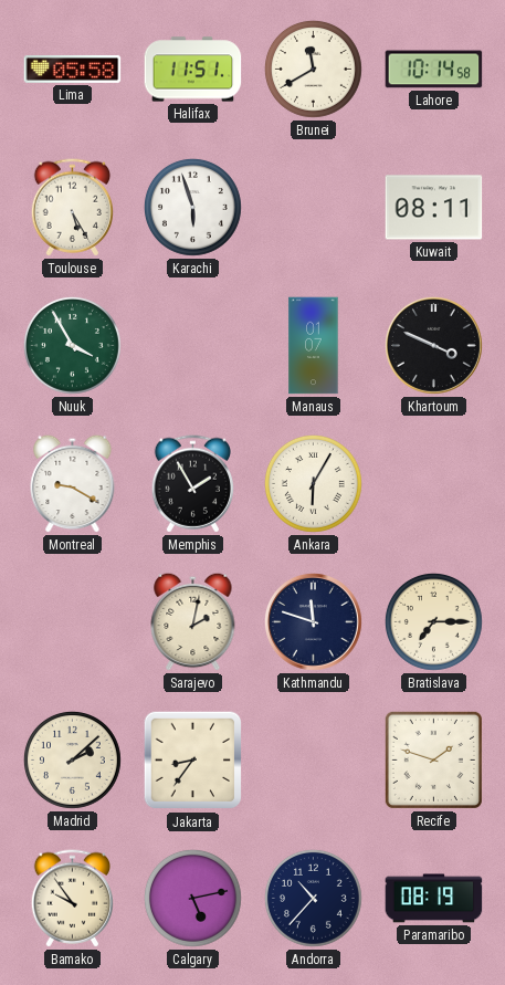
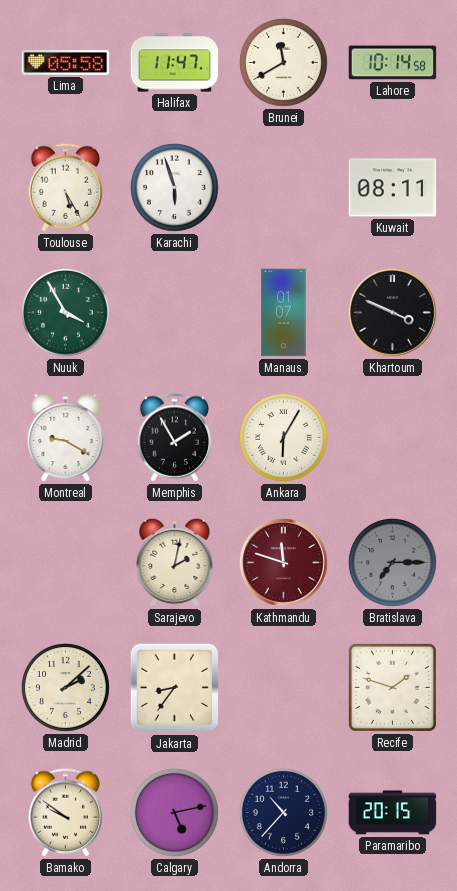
Halifax: 11:51 -> 11:47
Kathmandu dial: navy -> burgundy
Bratislava dial: cream -> grey
Bamako: 9:54 -> 9:51
Paramaribo: 08:19 -> 20:15
